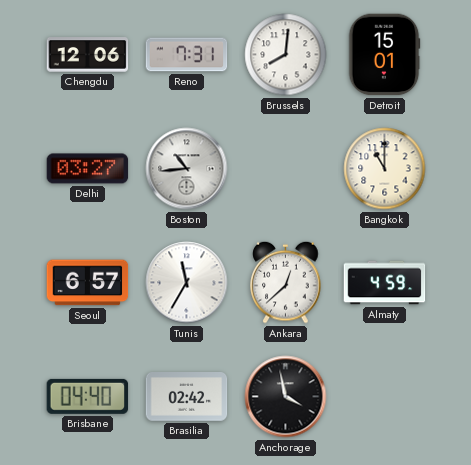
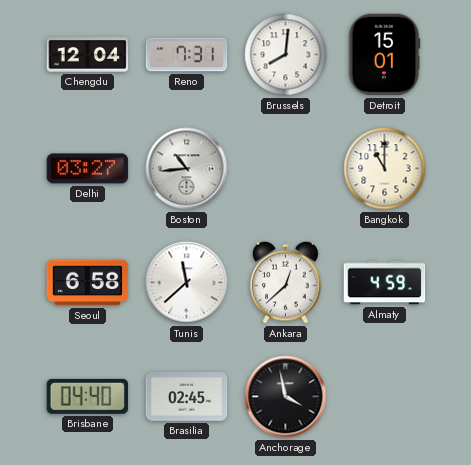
Chengdu: 12:06 -> 12:04
Seoul: 6:57 -> 6:58
Tunis: 11:35 -> 11:38
Brasilia: 02:42 -> 02:45
